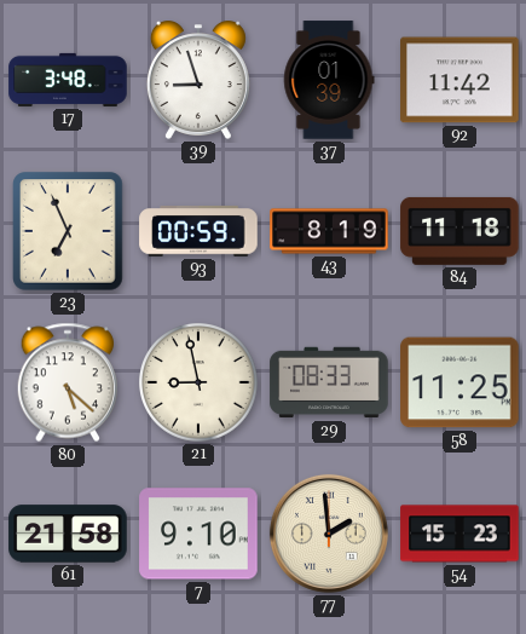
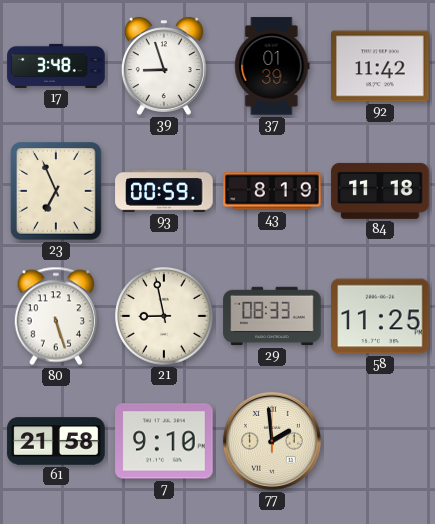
80: 5:22 -> 5:27
54: 15:23 -> none
